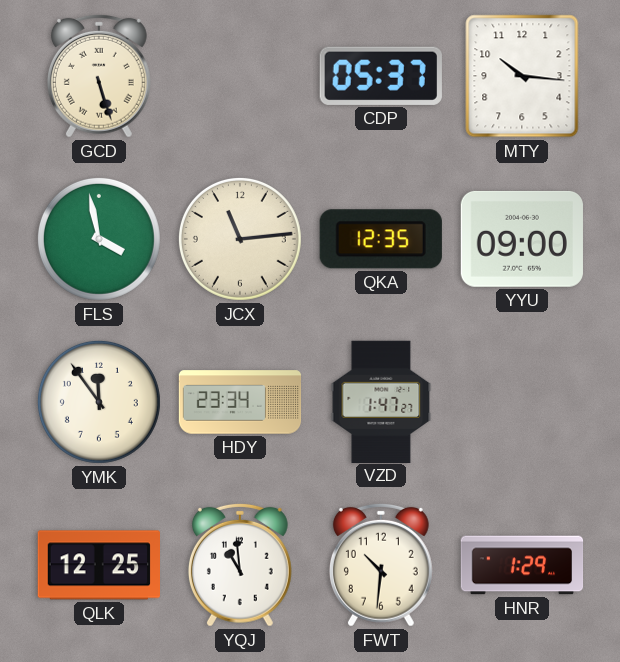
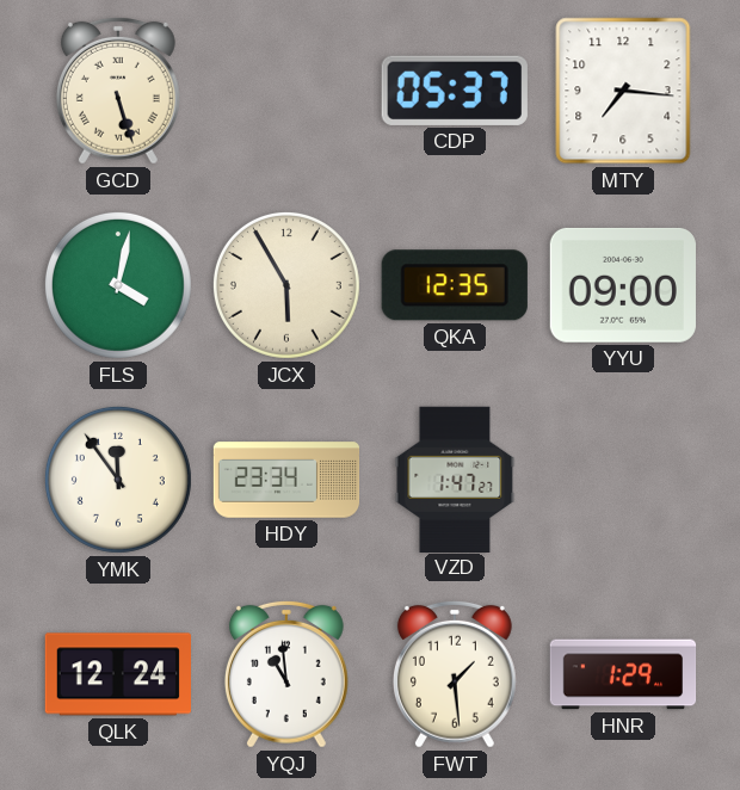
MTY: 10:16 -> 7:16
FLS: 3:58 -> 4:02
JCX: 11:14 -> 5:55
QLK: 12:25 -> 12:24
FWT: 10:31 -> 1:29
